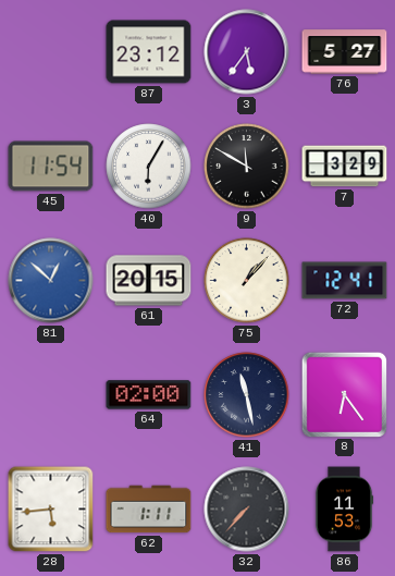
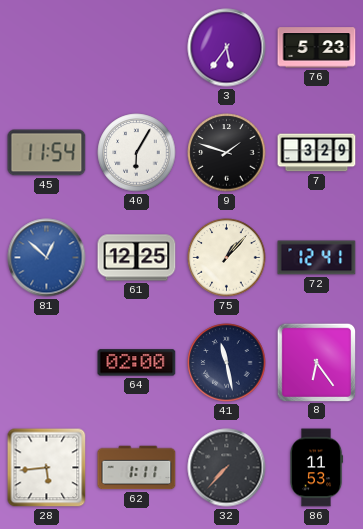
87: 23:12 -> none
76: 5:27 -> 5:23
9: 11:50 -> 1:48
61: 20:15 -> 12:25
